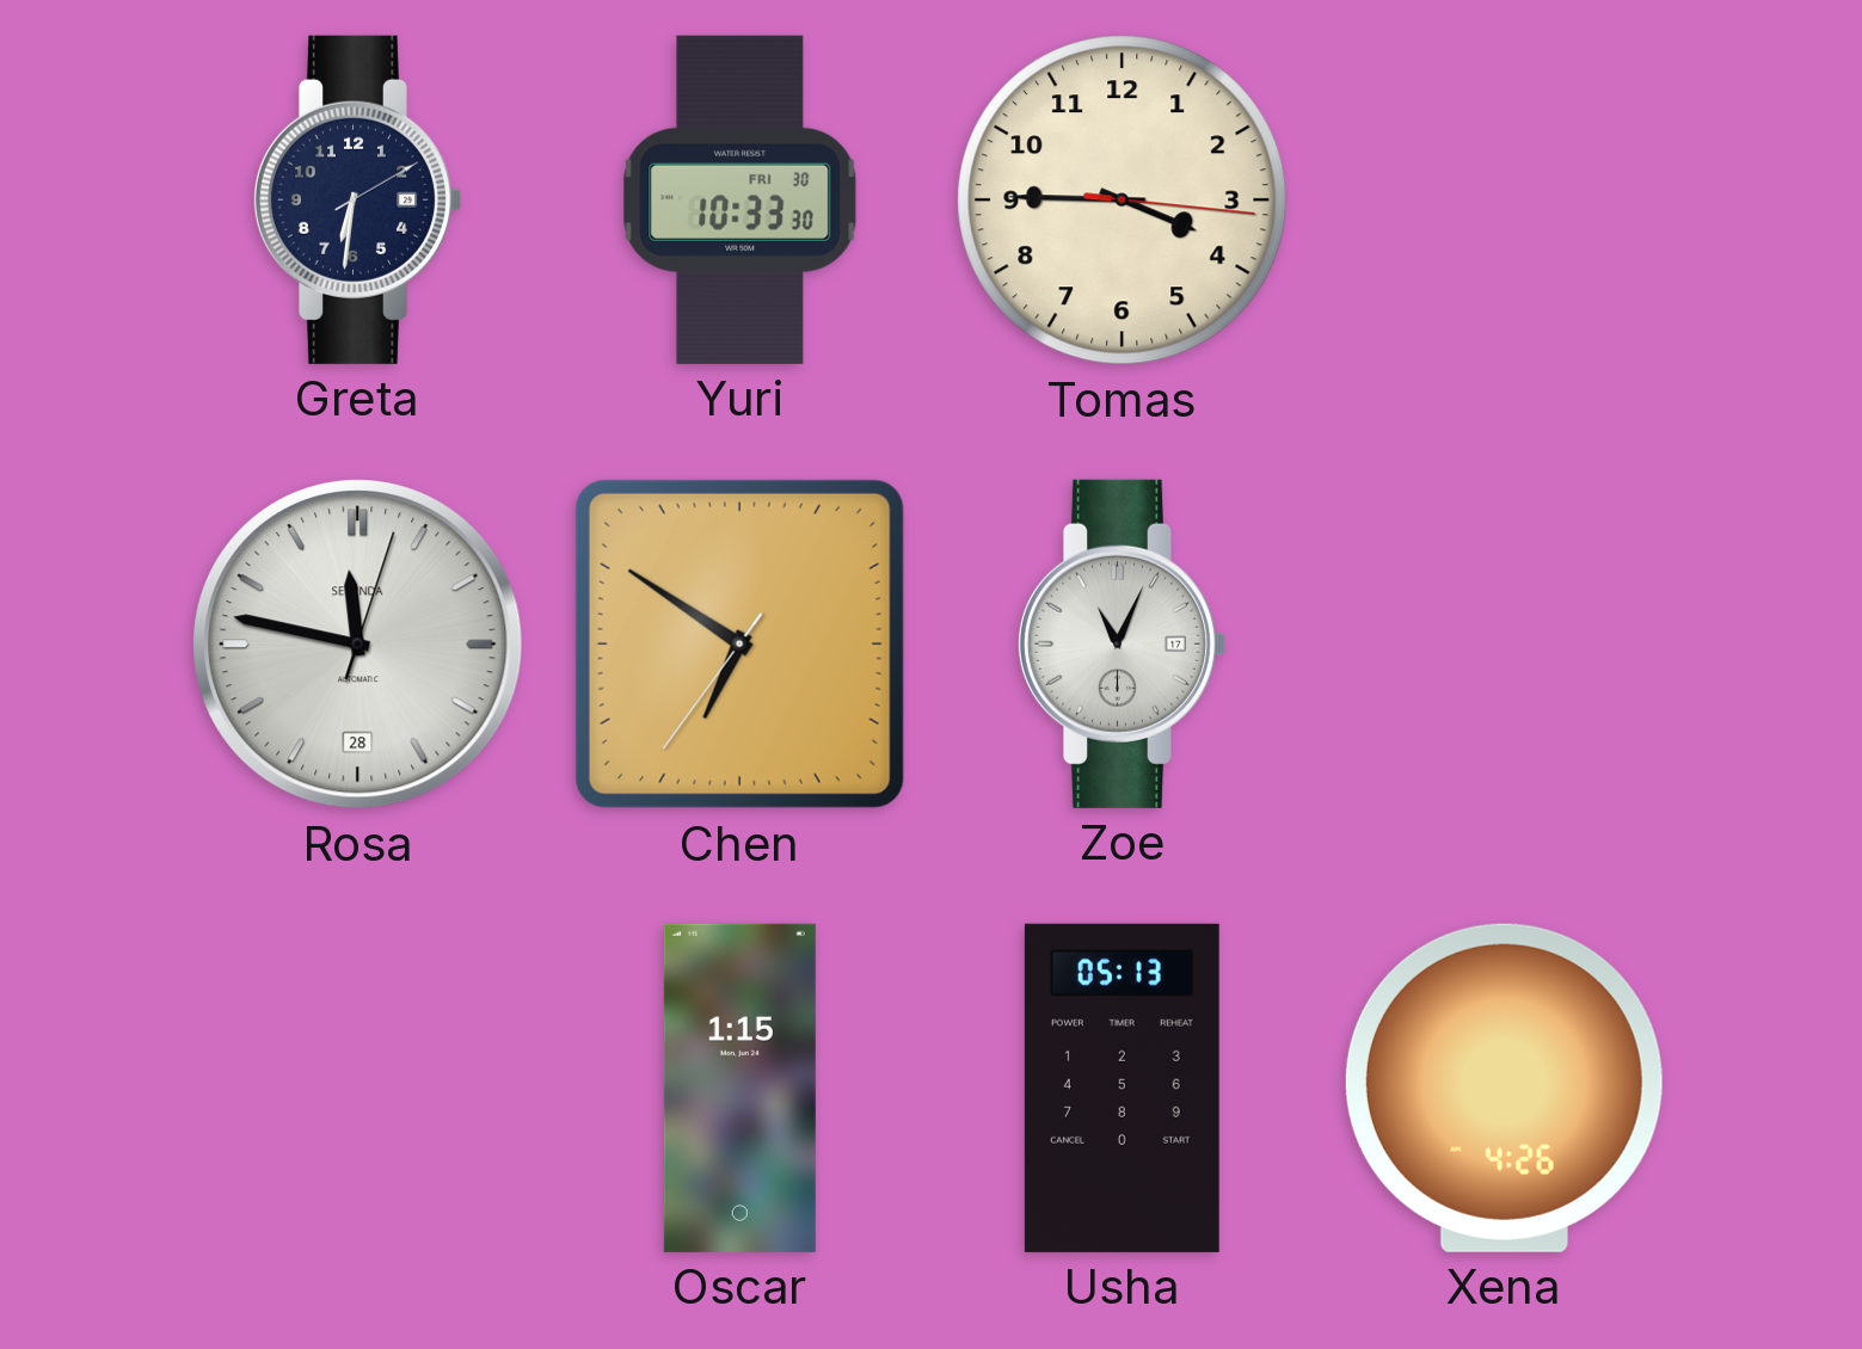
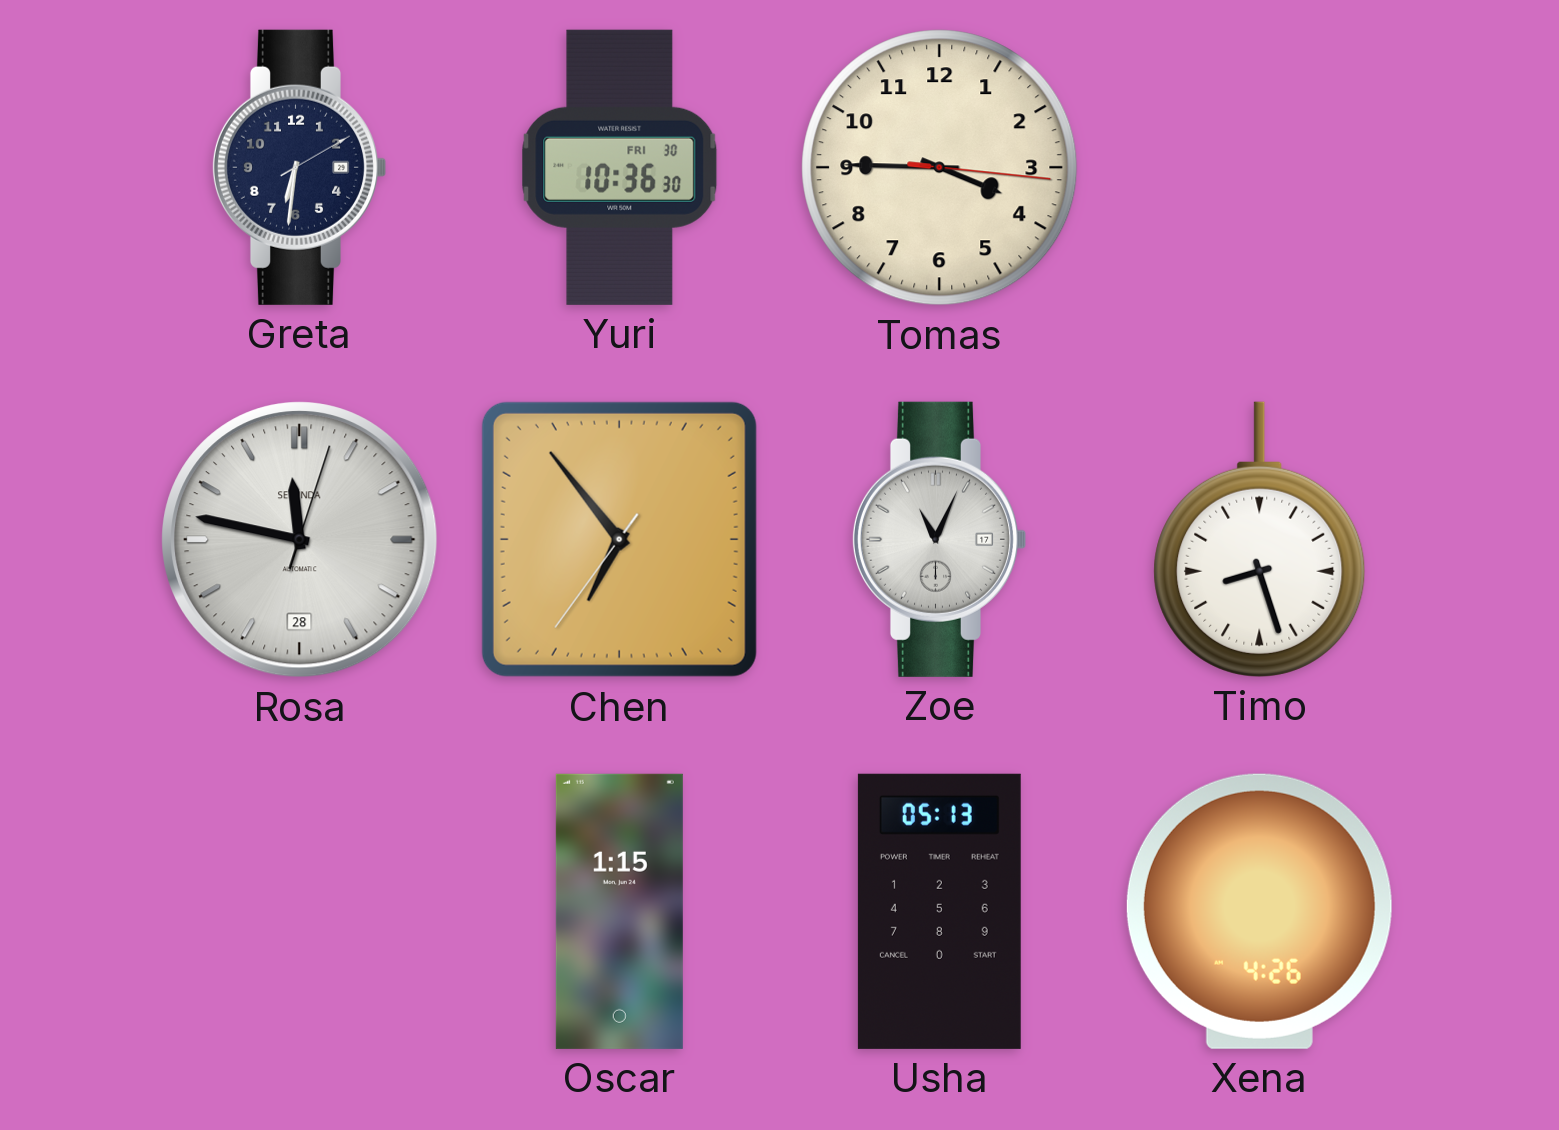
Yuri: 10:33 -> 10:36
Chen: 6:50 -> 6:53
Timo: none -> 8:27
